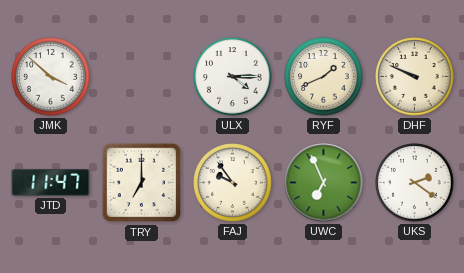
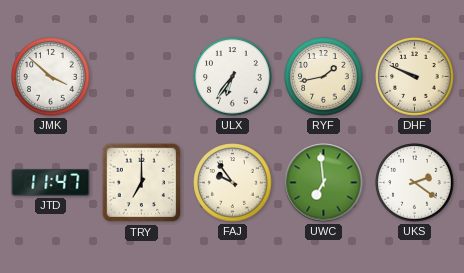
ULX: 4:15 -> 6:36
RYF: 1:41 -> 1:43
UWC: 6:56 -> 6:59
